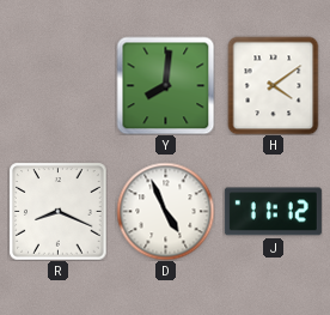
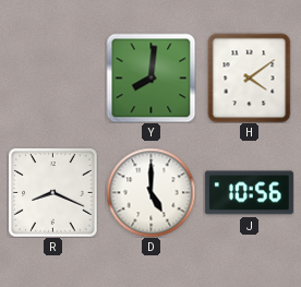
D: 4:56 -> 5:00
J: 11:12 -> 10:56
